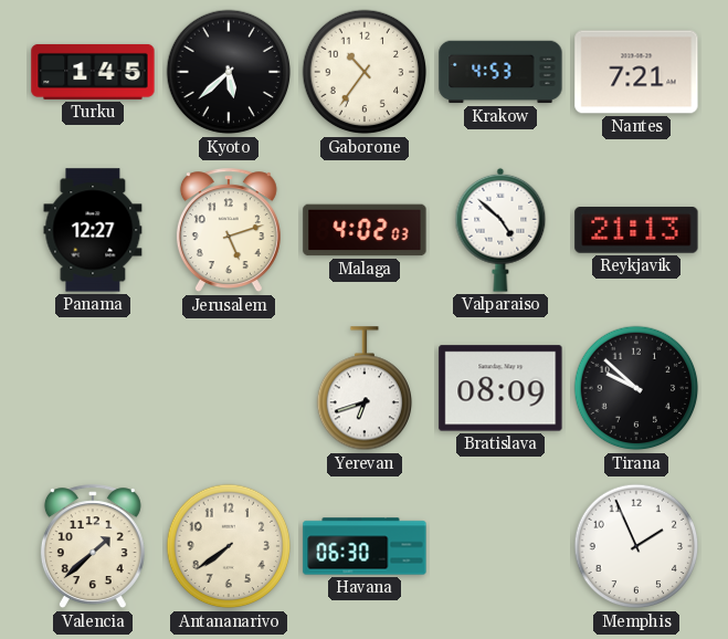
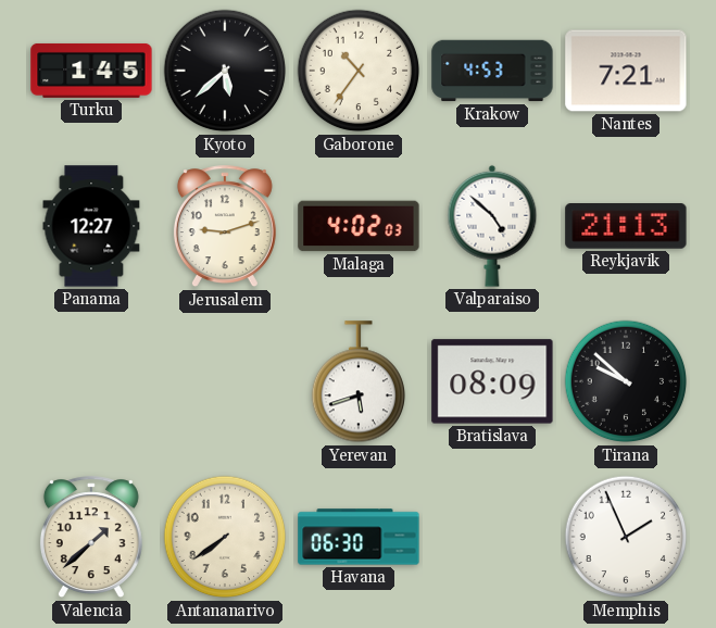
Jerusalem: 5:12 -> 9:12
Yerevan: 6:42 -> 5:42
